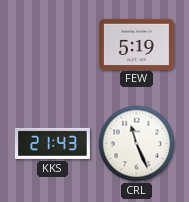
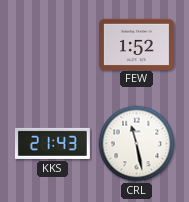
FEW: 5:19 -> 1:52
CRL: 11:26 -> 11:28
